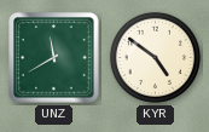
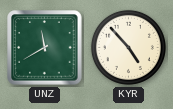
KYR: 4:51 -> 4:53
